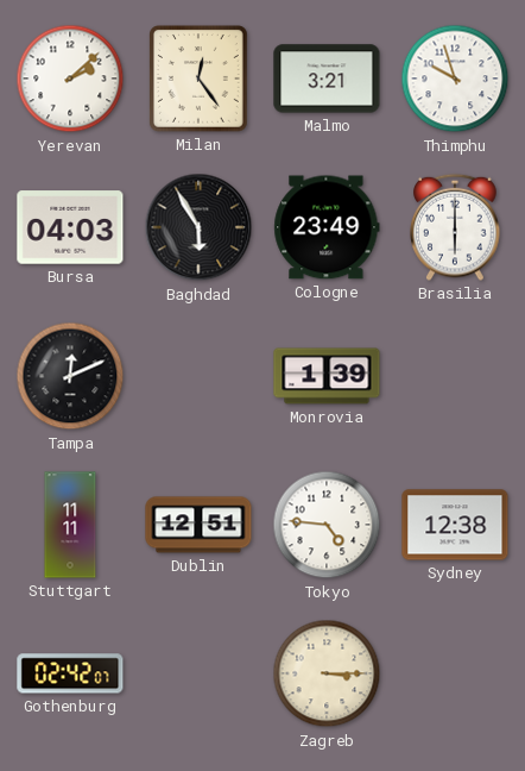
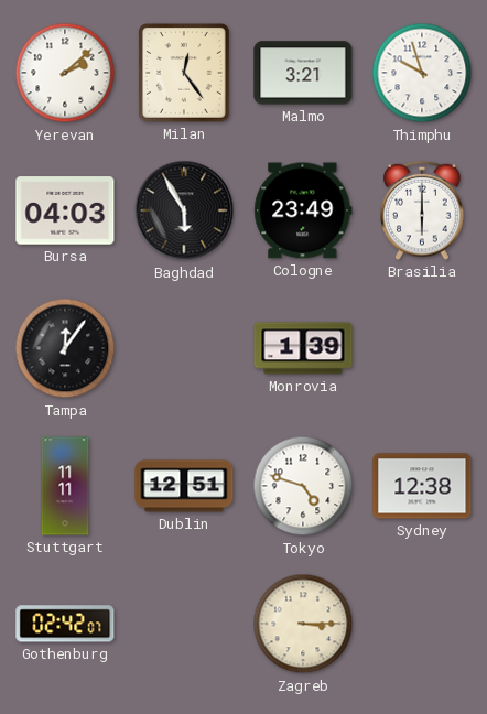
Tampa: 12:11 -> 12:06
Tokyo: 4:46 -> 4:48
